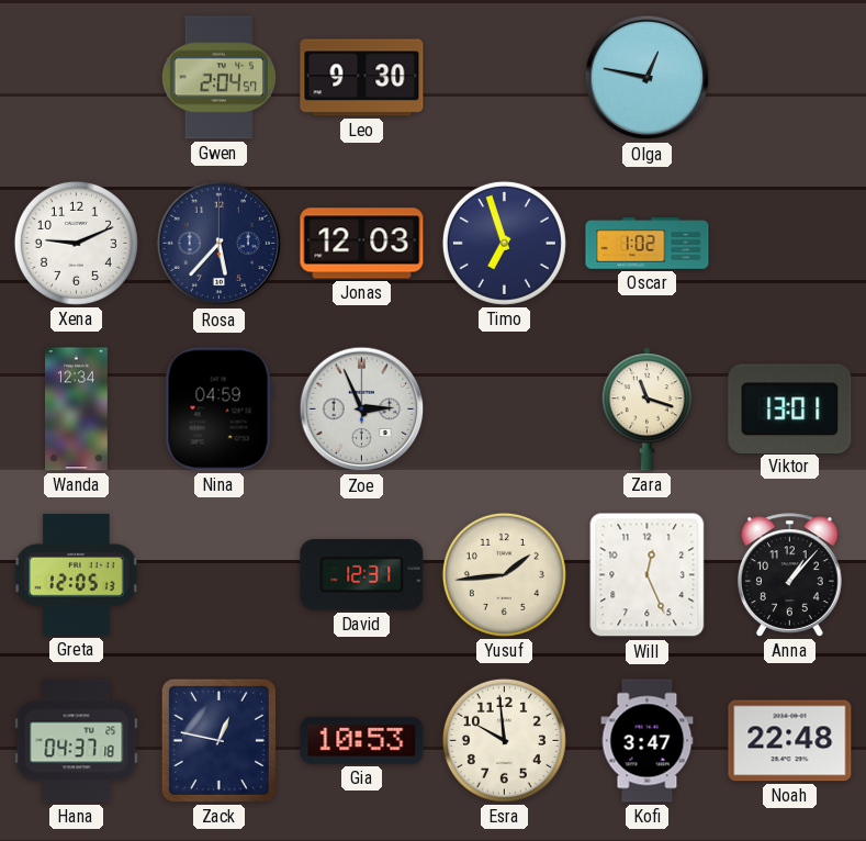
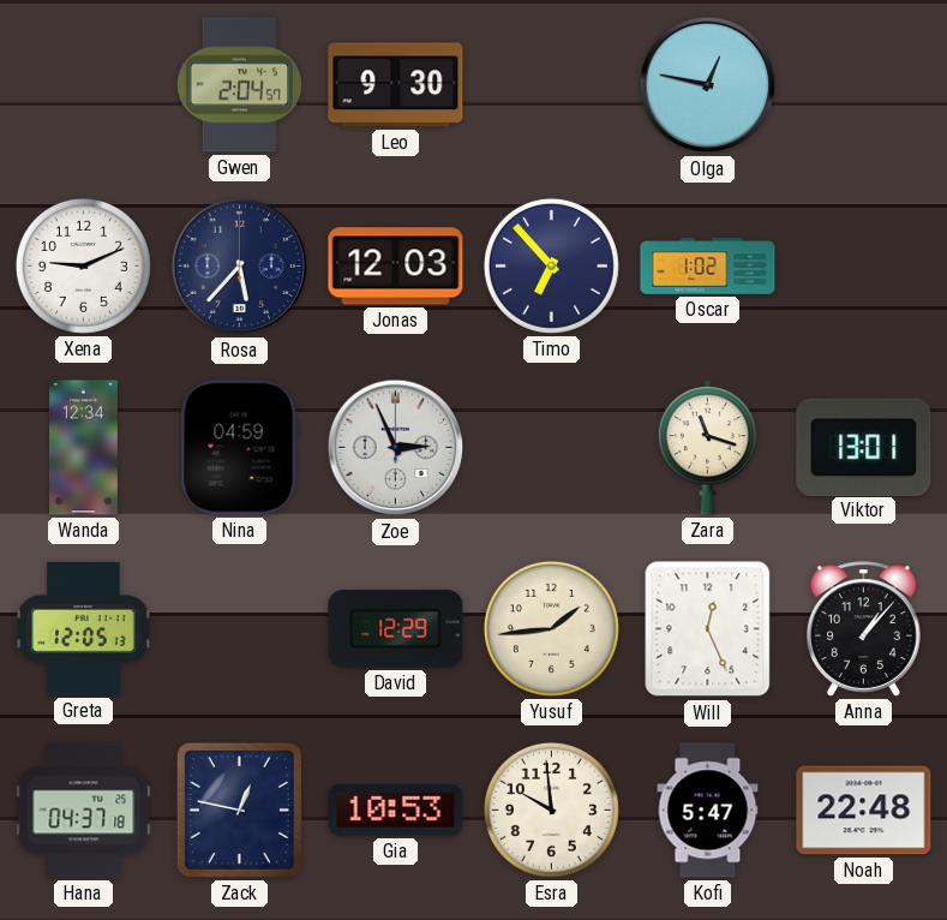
Timo: 6:57 -> 6:53
David: 12:31 -> 12:29
Kofi: 3:47 -> 5:47
